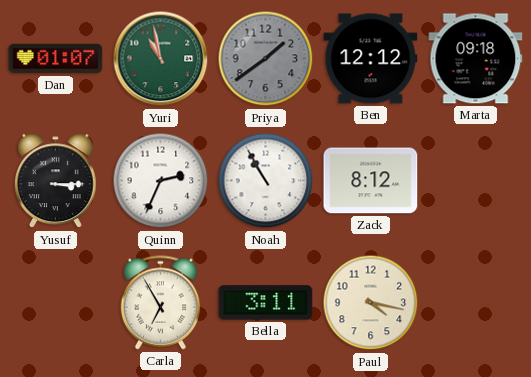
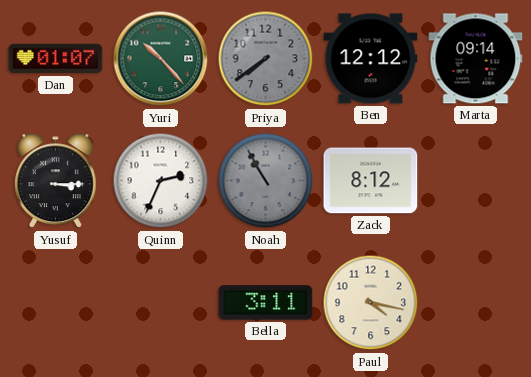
Yuri: 10:58 -> 10:23
Priya: 1:39 -> 7:39
Marta: 09:18 -> 09:14
Noah dial: white -> grey
Carla: 6:55 -> none
